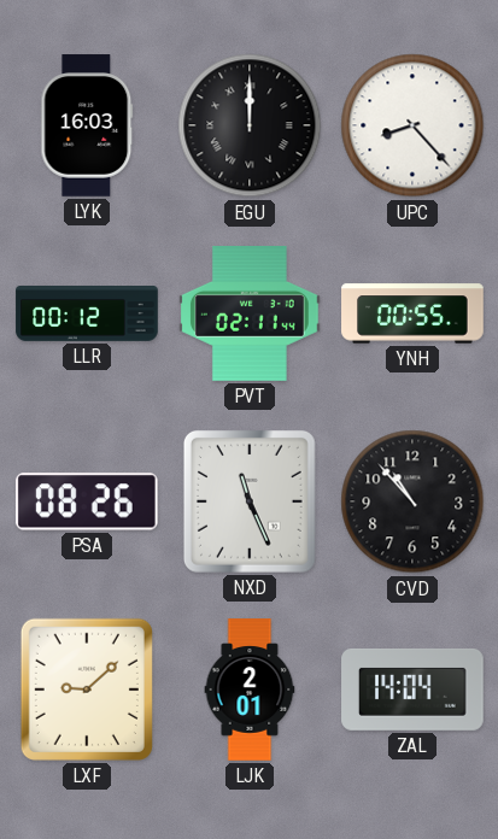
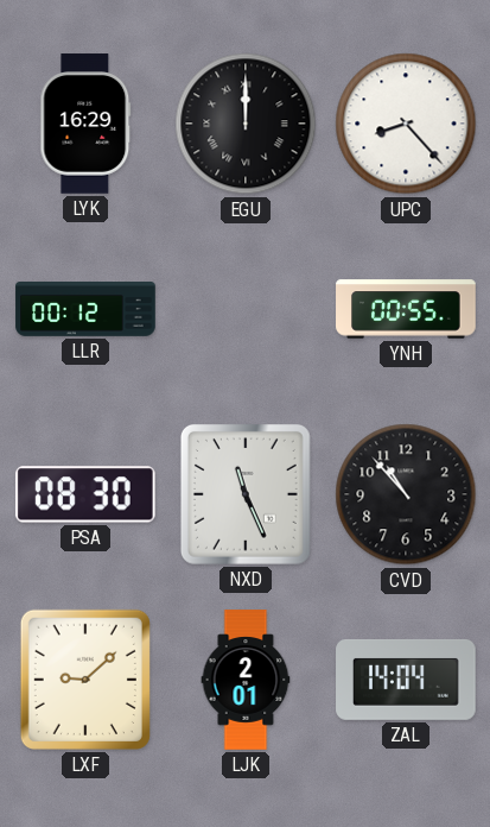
LYK: 16:03 -> 16:29
PVT: 02:11 -> none
PSA: 08:26 -> 08:30
